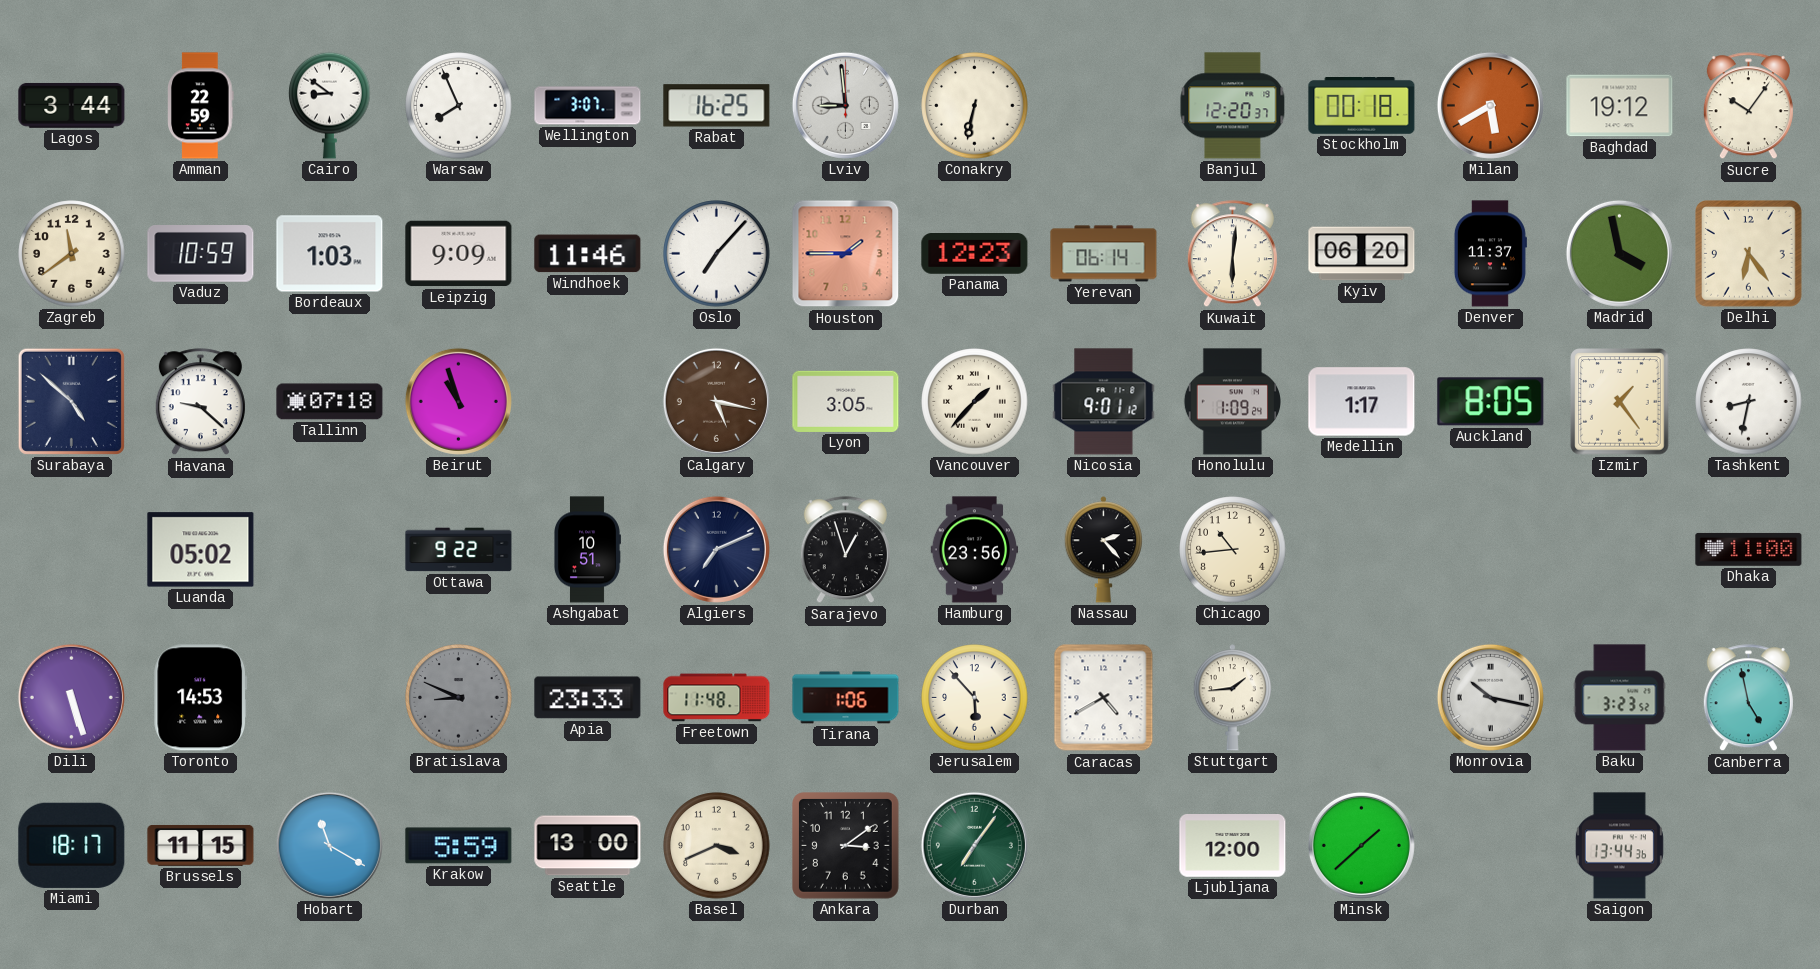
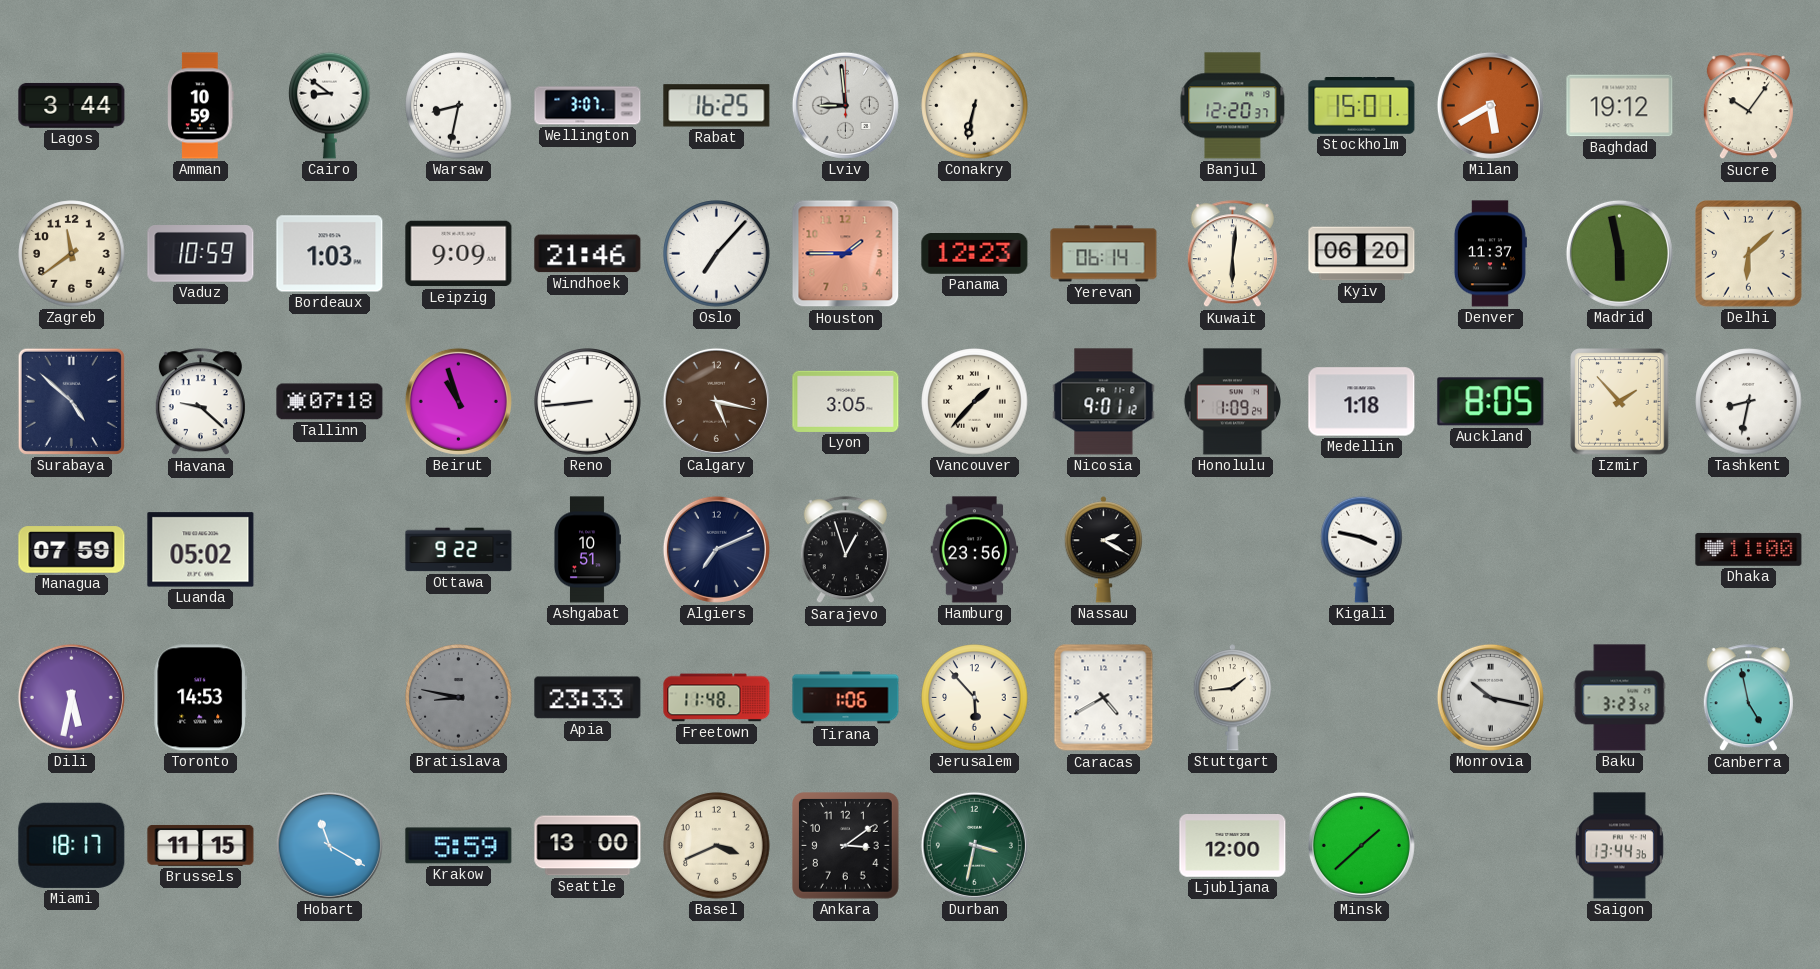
Amman: 22:59 -> 10:59
Warsaw: 7:56 -> 8:32
Stockholm: 00:18 -> 15:01
Windhoek: 11:46 -> 21:46
Madrid: 3:58 -> 5:58
Delhi: 6:24 -> 6:08
Reno: none -> 8:44
Medellin: 1:17 -> 1:18
Izmir: 1:24 -> 1:53
Managua: none -> 07:59
Nassau: 2:23 -> 2:20
Chicago: 10:44 -> none
Kigali: none -> 3:47
Dili: 5:27 -> 5:32
Bratislava: 8:49 -> 8:47
Durban: 7:06 -> 3:32
